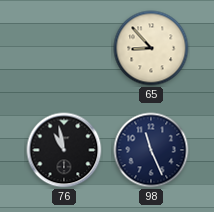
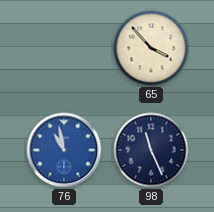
65: 8:53 -> 3:53
76 dial: black -> blue
